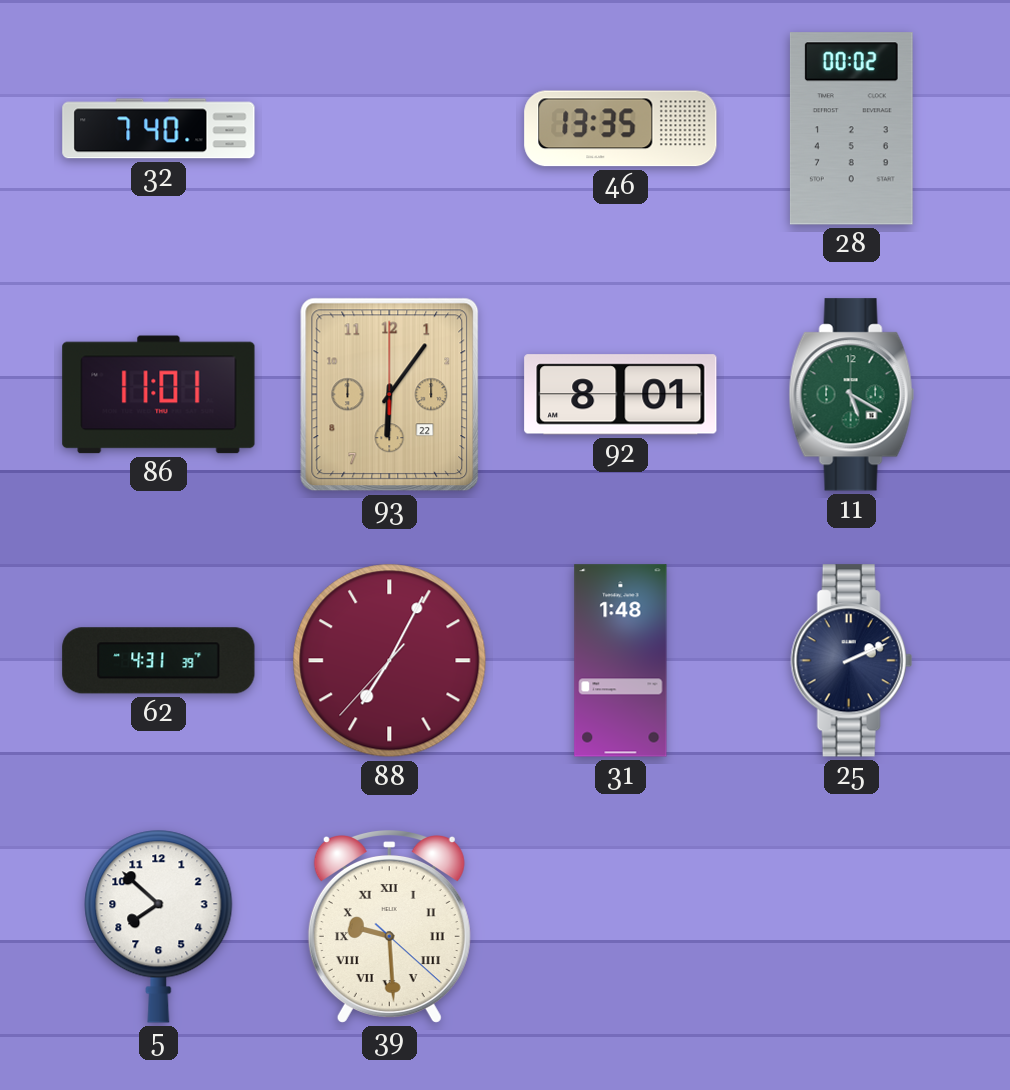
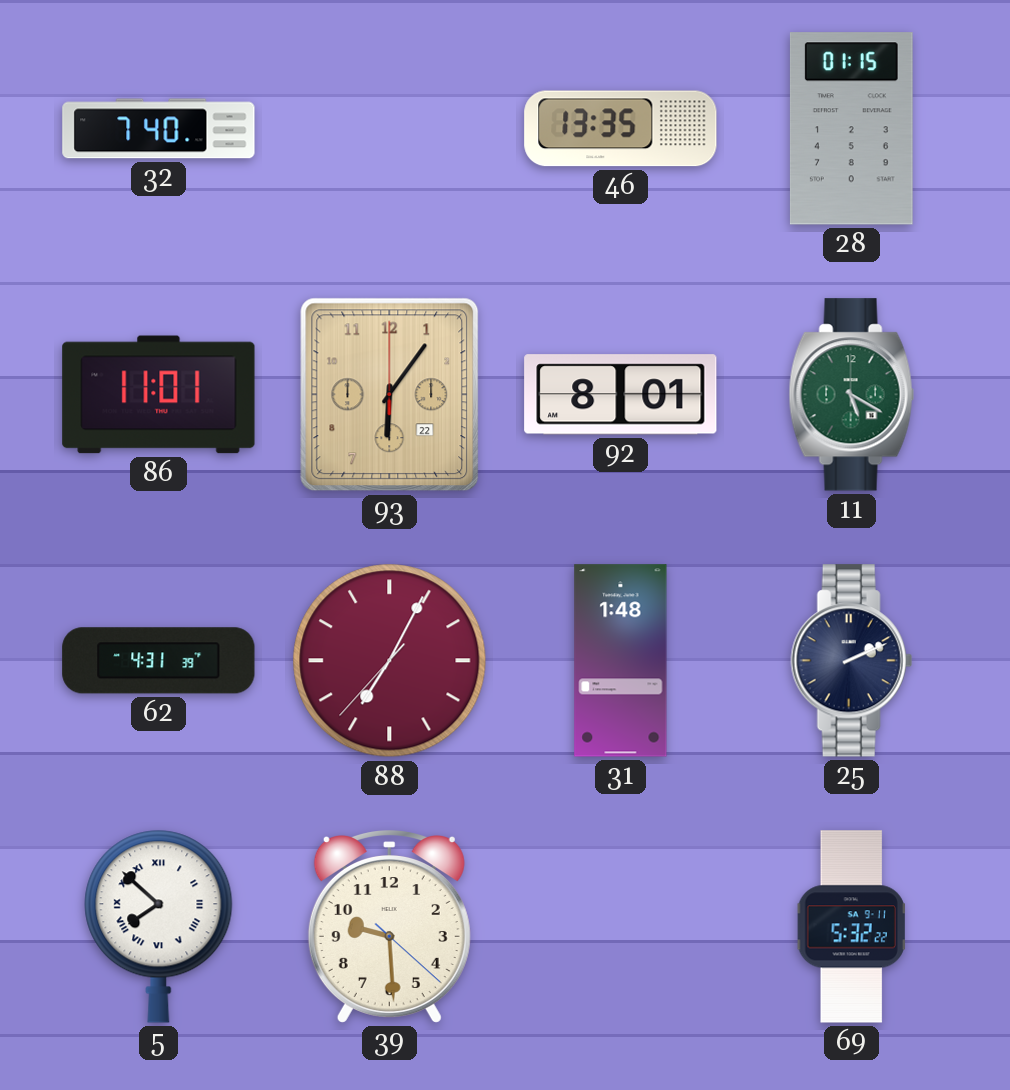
28: 00:02 -> 01:15
5 numerals: Arabic -> Roman
39 numerals: Roman -> Arabic
69: none -> 5:32
